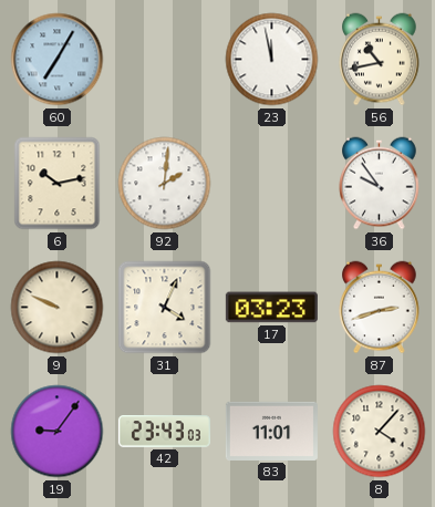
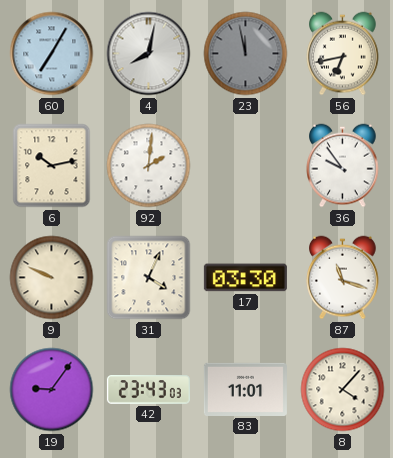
4: none -> 8:02
23 dial: white -> grey
56: 10:43 -> 6:43
17: 03:23 -> 03:30
87: 2:42 -> 11:18
